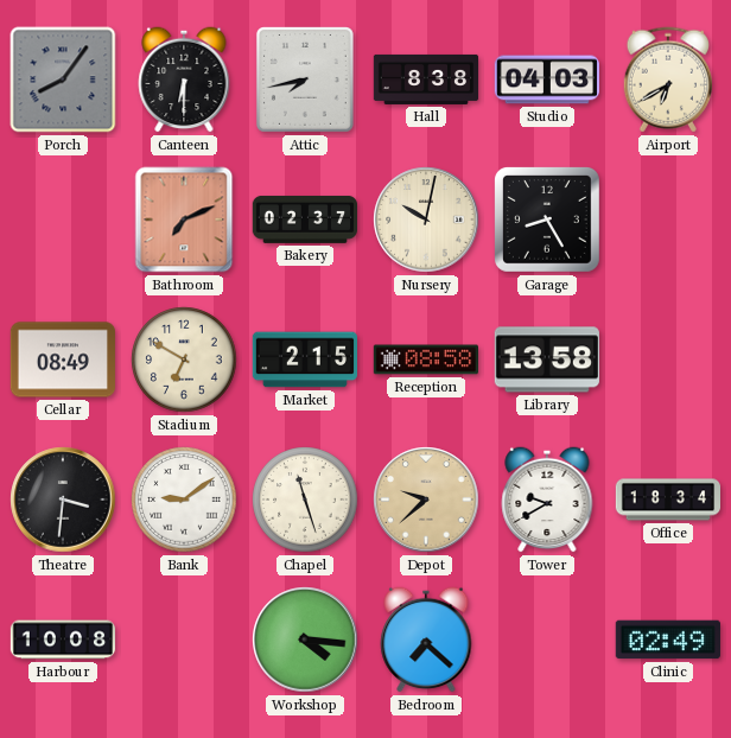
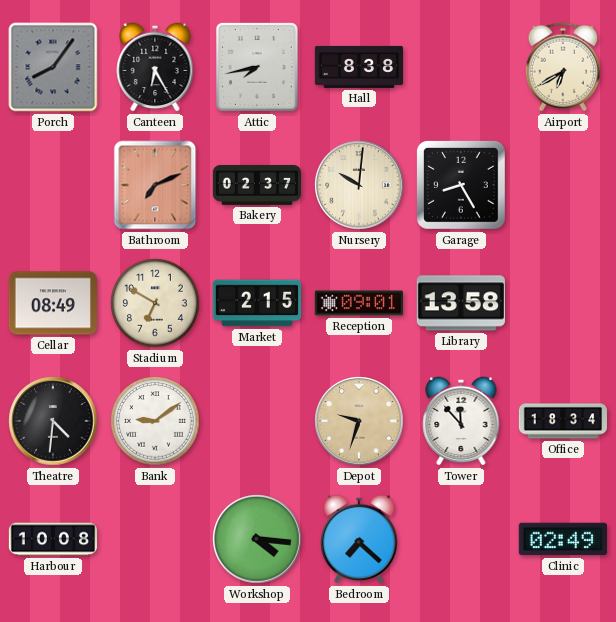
Canteen: 6:30 -> 6:25
Studio: 04:03 -> none
Nursery: 10:02 -> 10:01
Reception: 08:58 -> 09:01
Theatre: 3:31 -> 4:31
Chapel: 11:27 -> none
Depot: 9:38 -> 9:33
Tower: 9:40 -> 11:53
